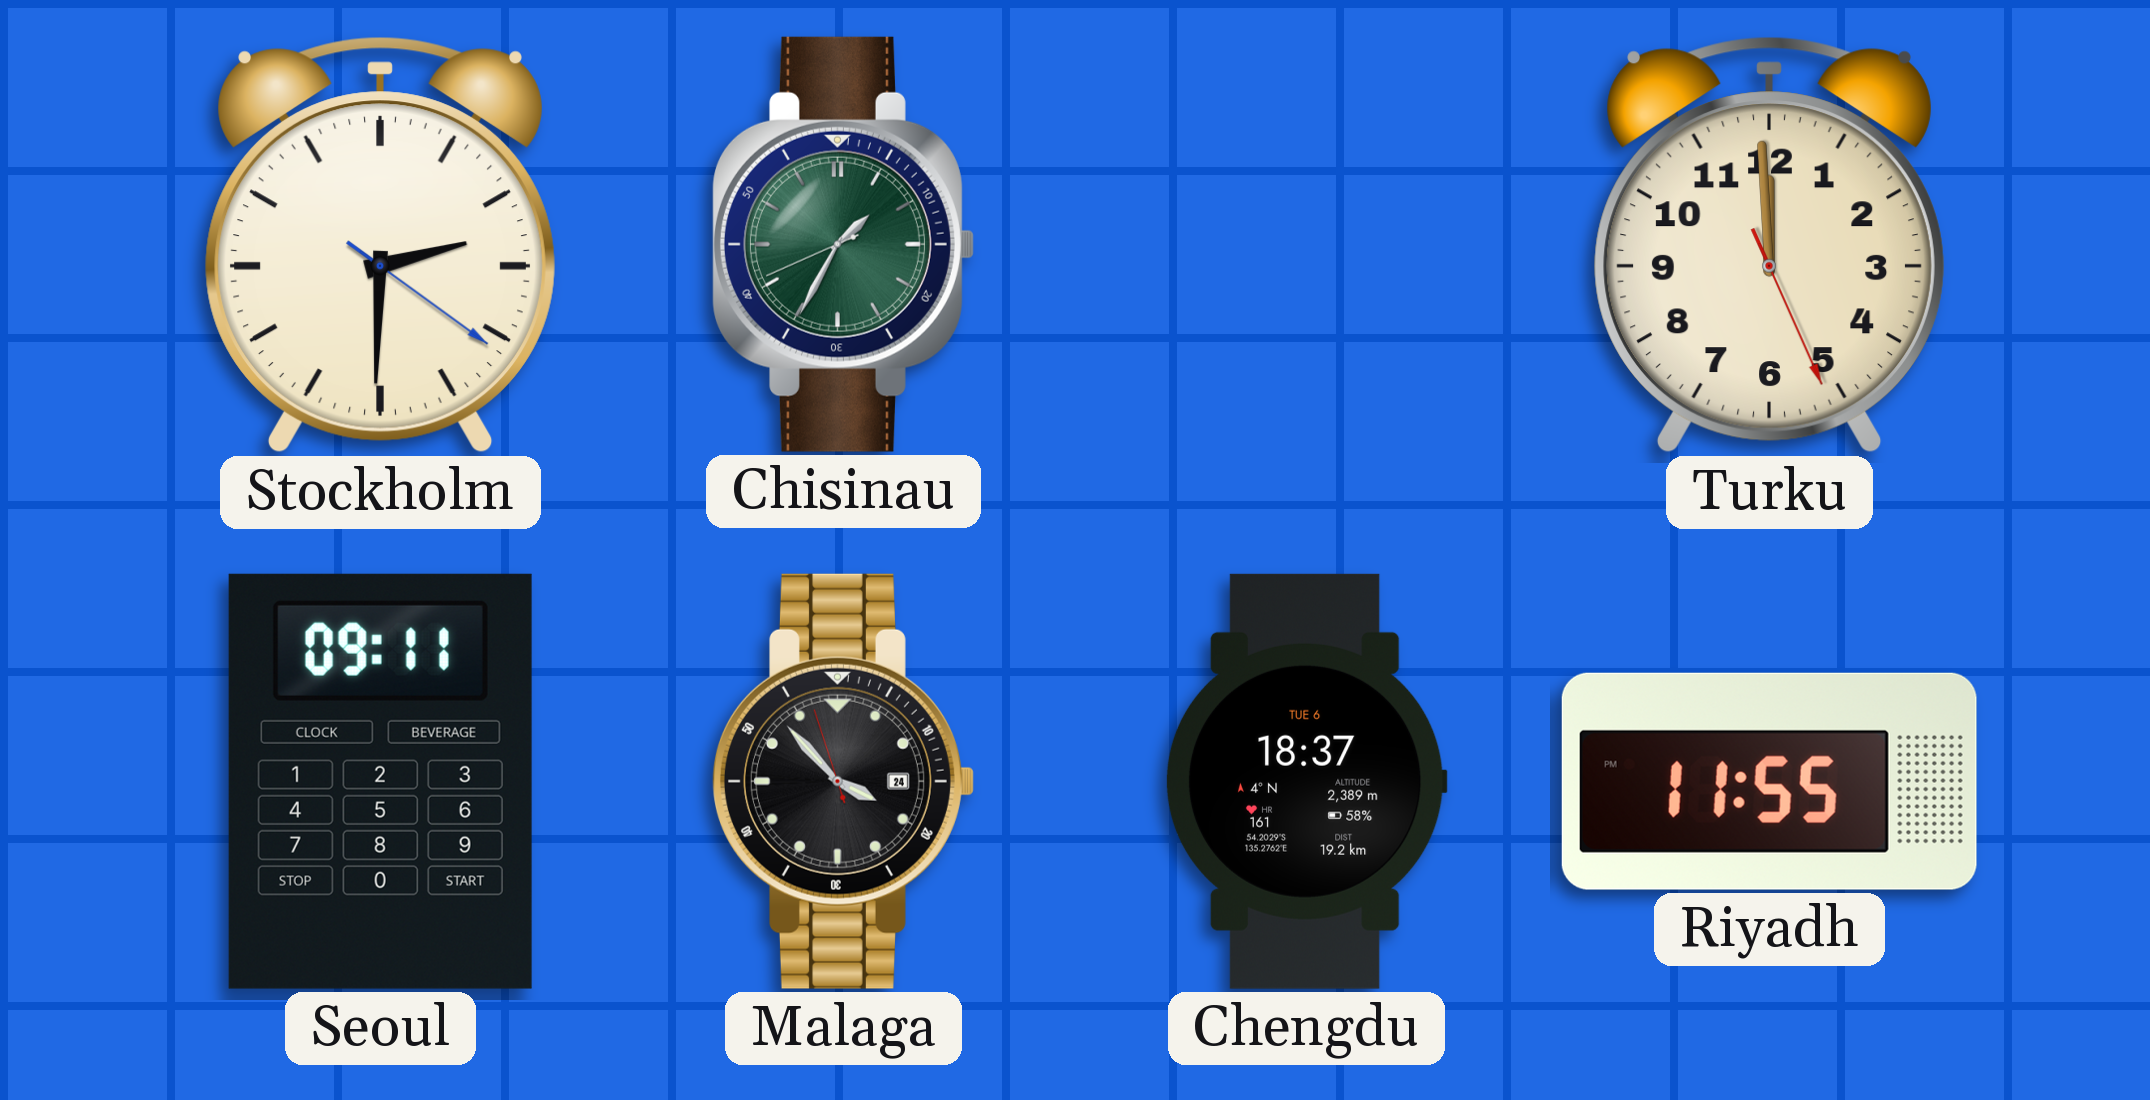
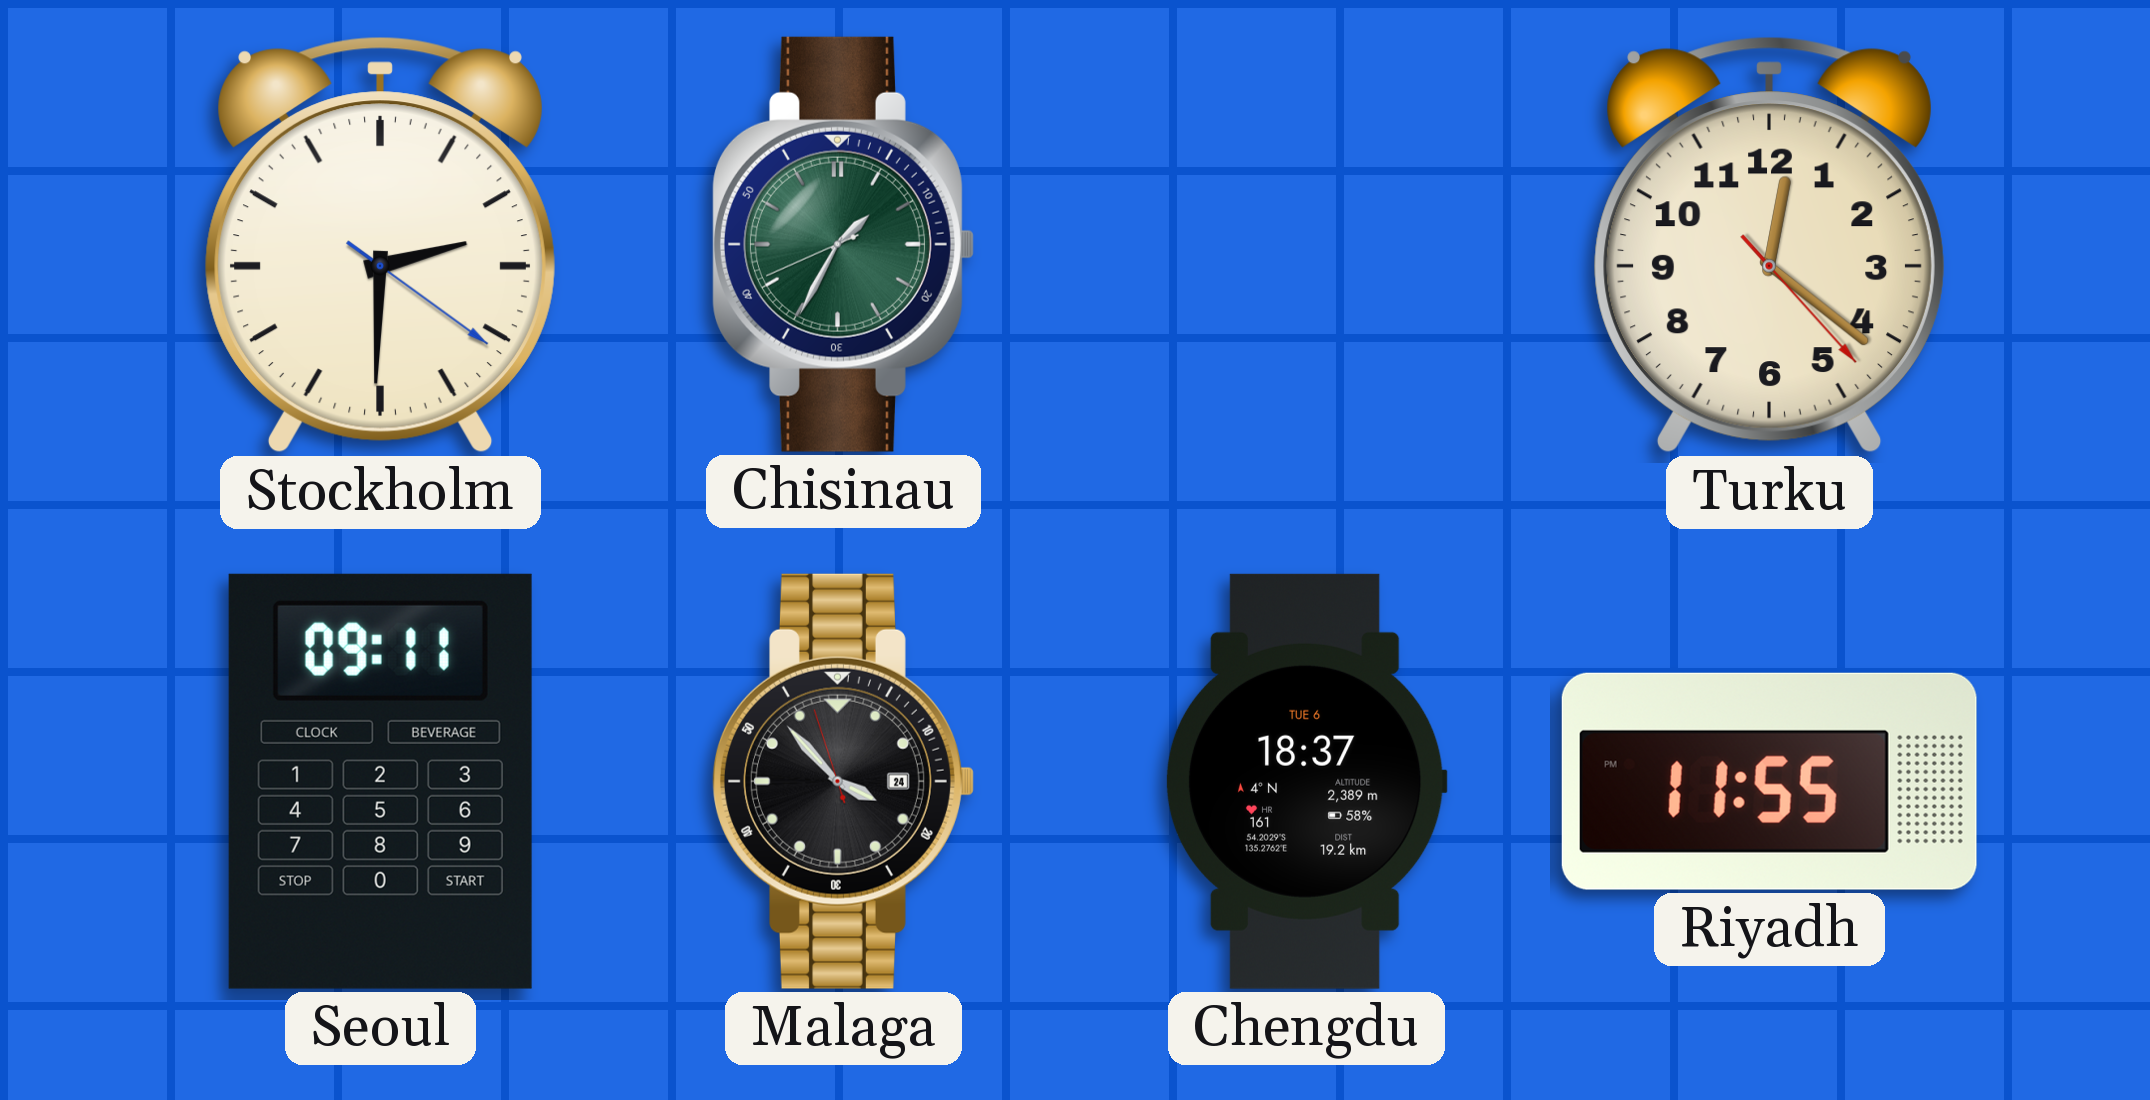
Turku: 11:59 -> 12:21
